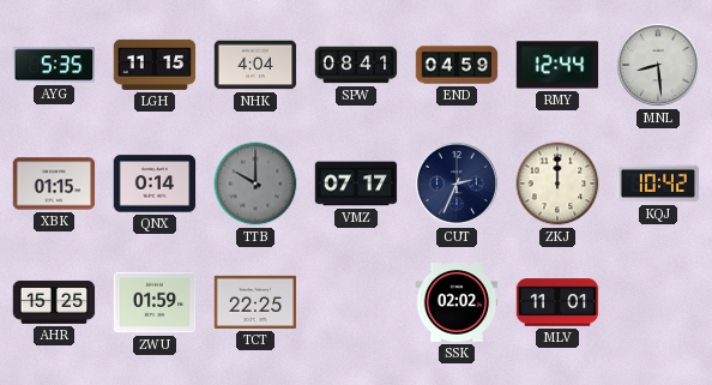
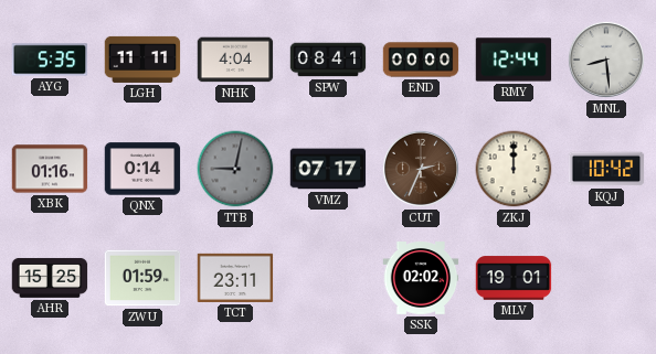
LGH: 11:15 -> 11:11
END: 04:59 -> 00:00
XBK: 01:15 -> 01:16
TTB: 10:00 -> 9:02
CUT dial: navy -> brown
TCT: 22:25 -> 23:11
MLV: 11:01 -> 19:01
